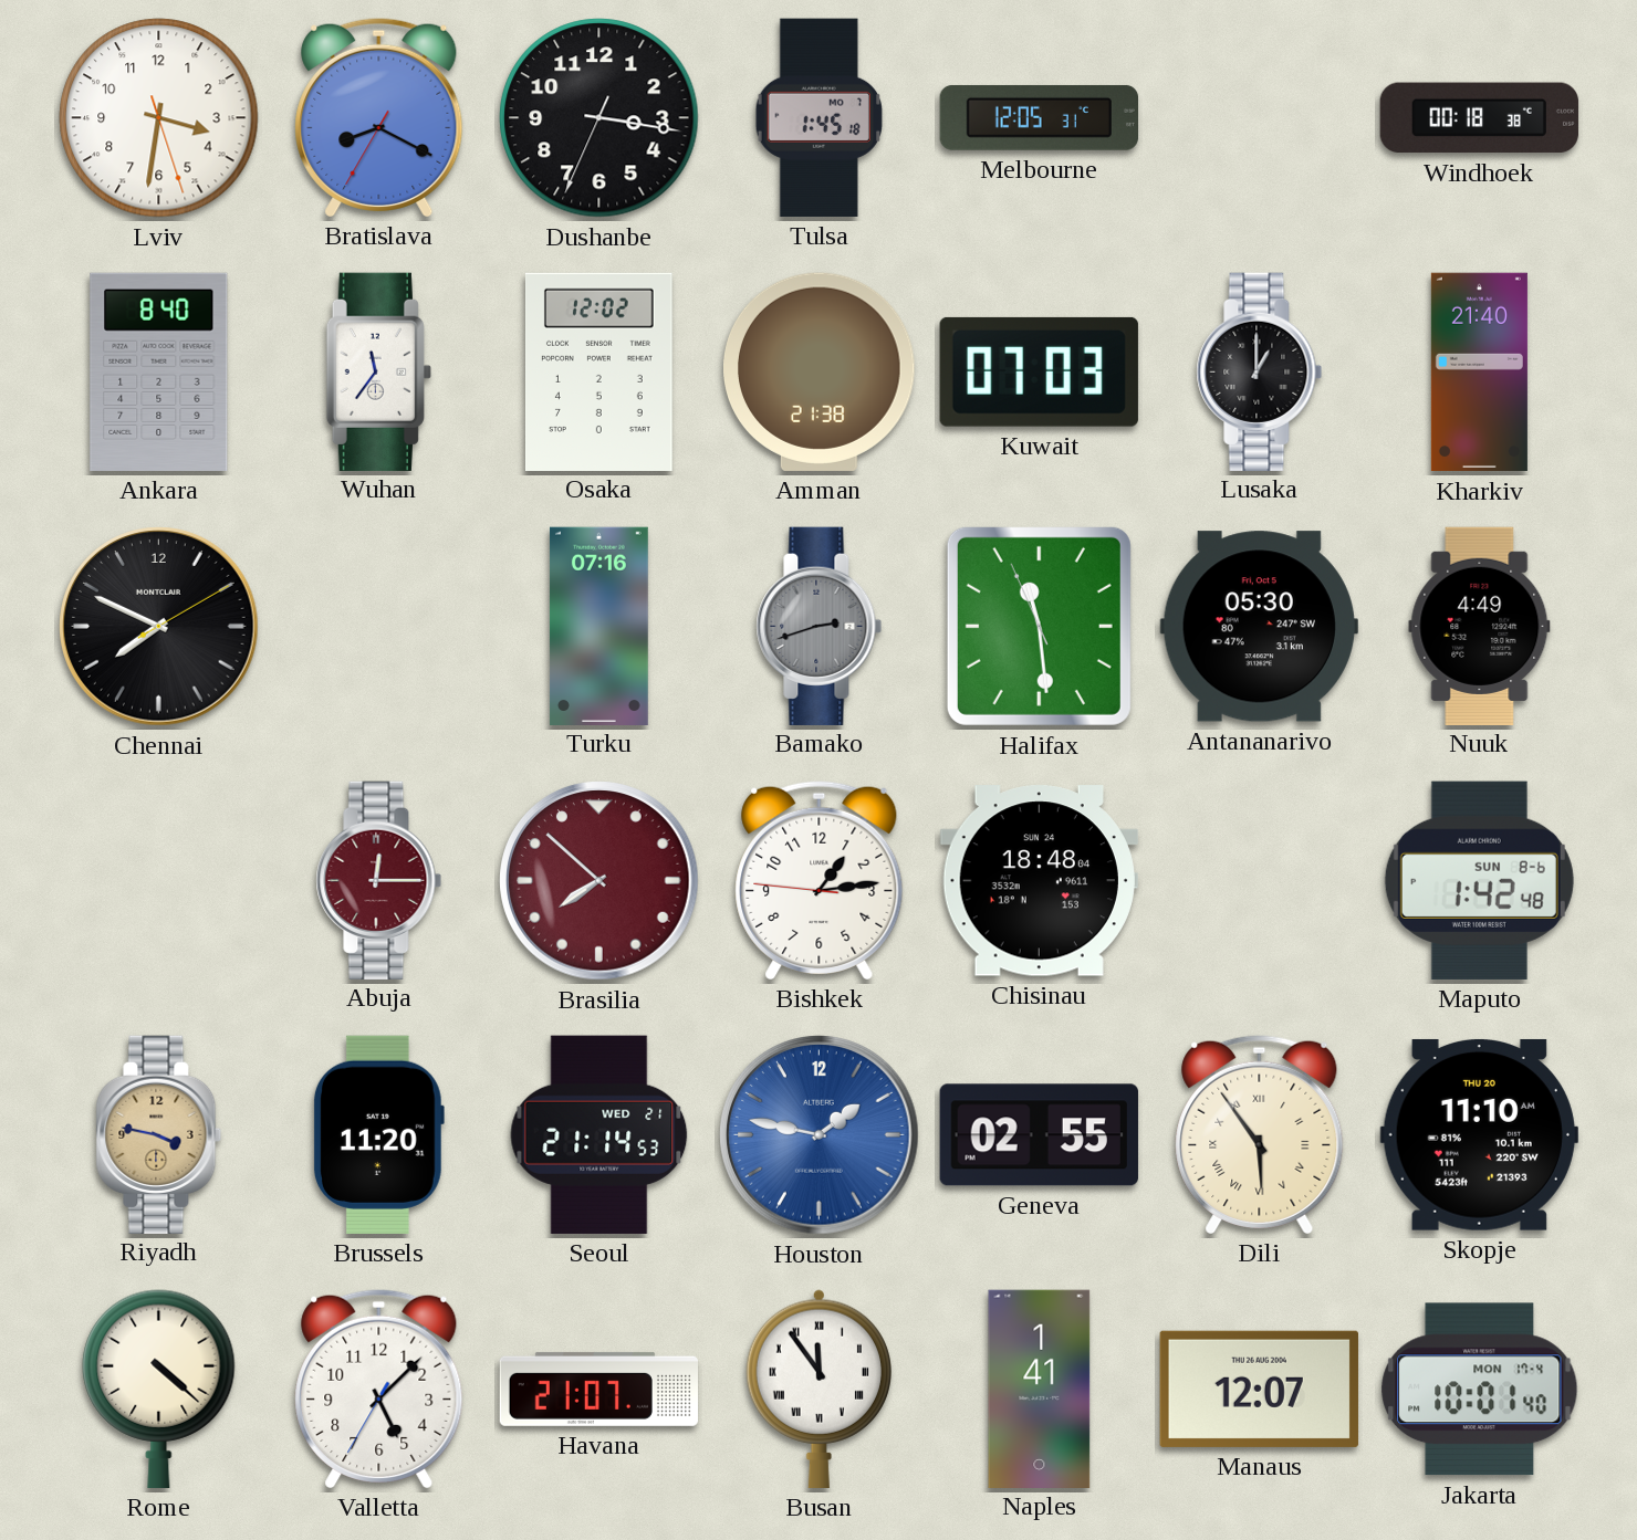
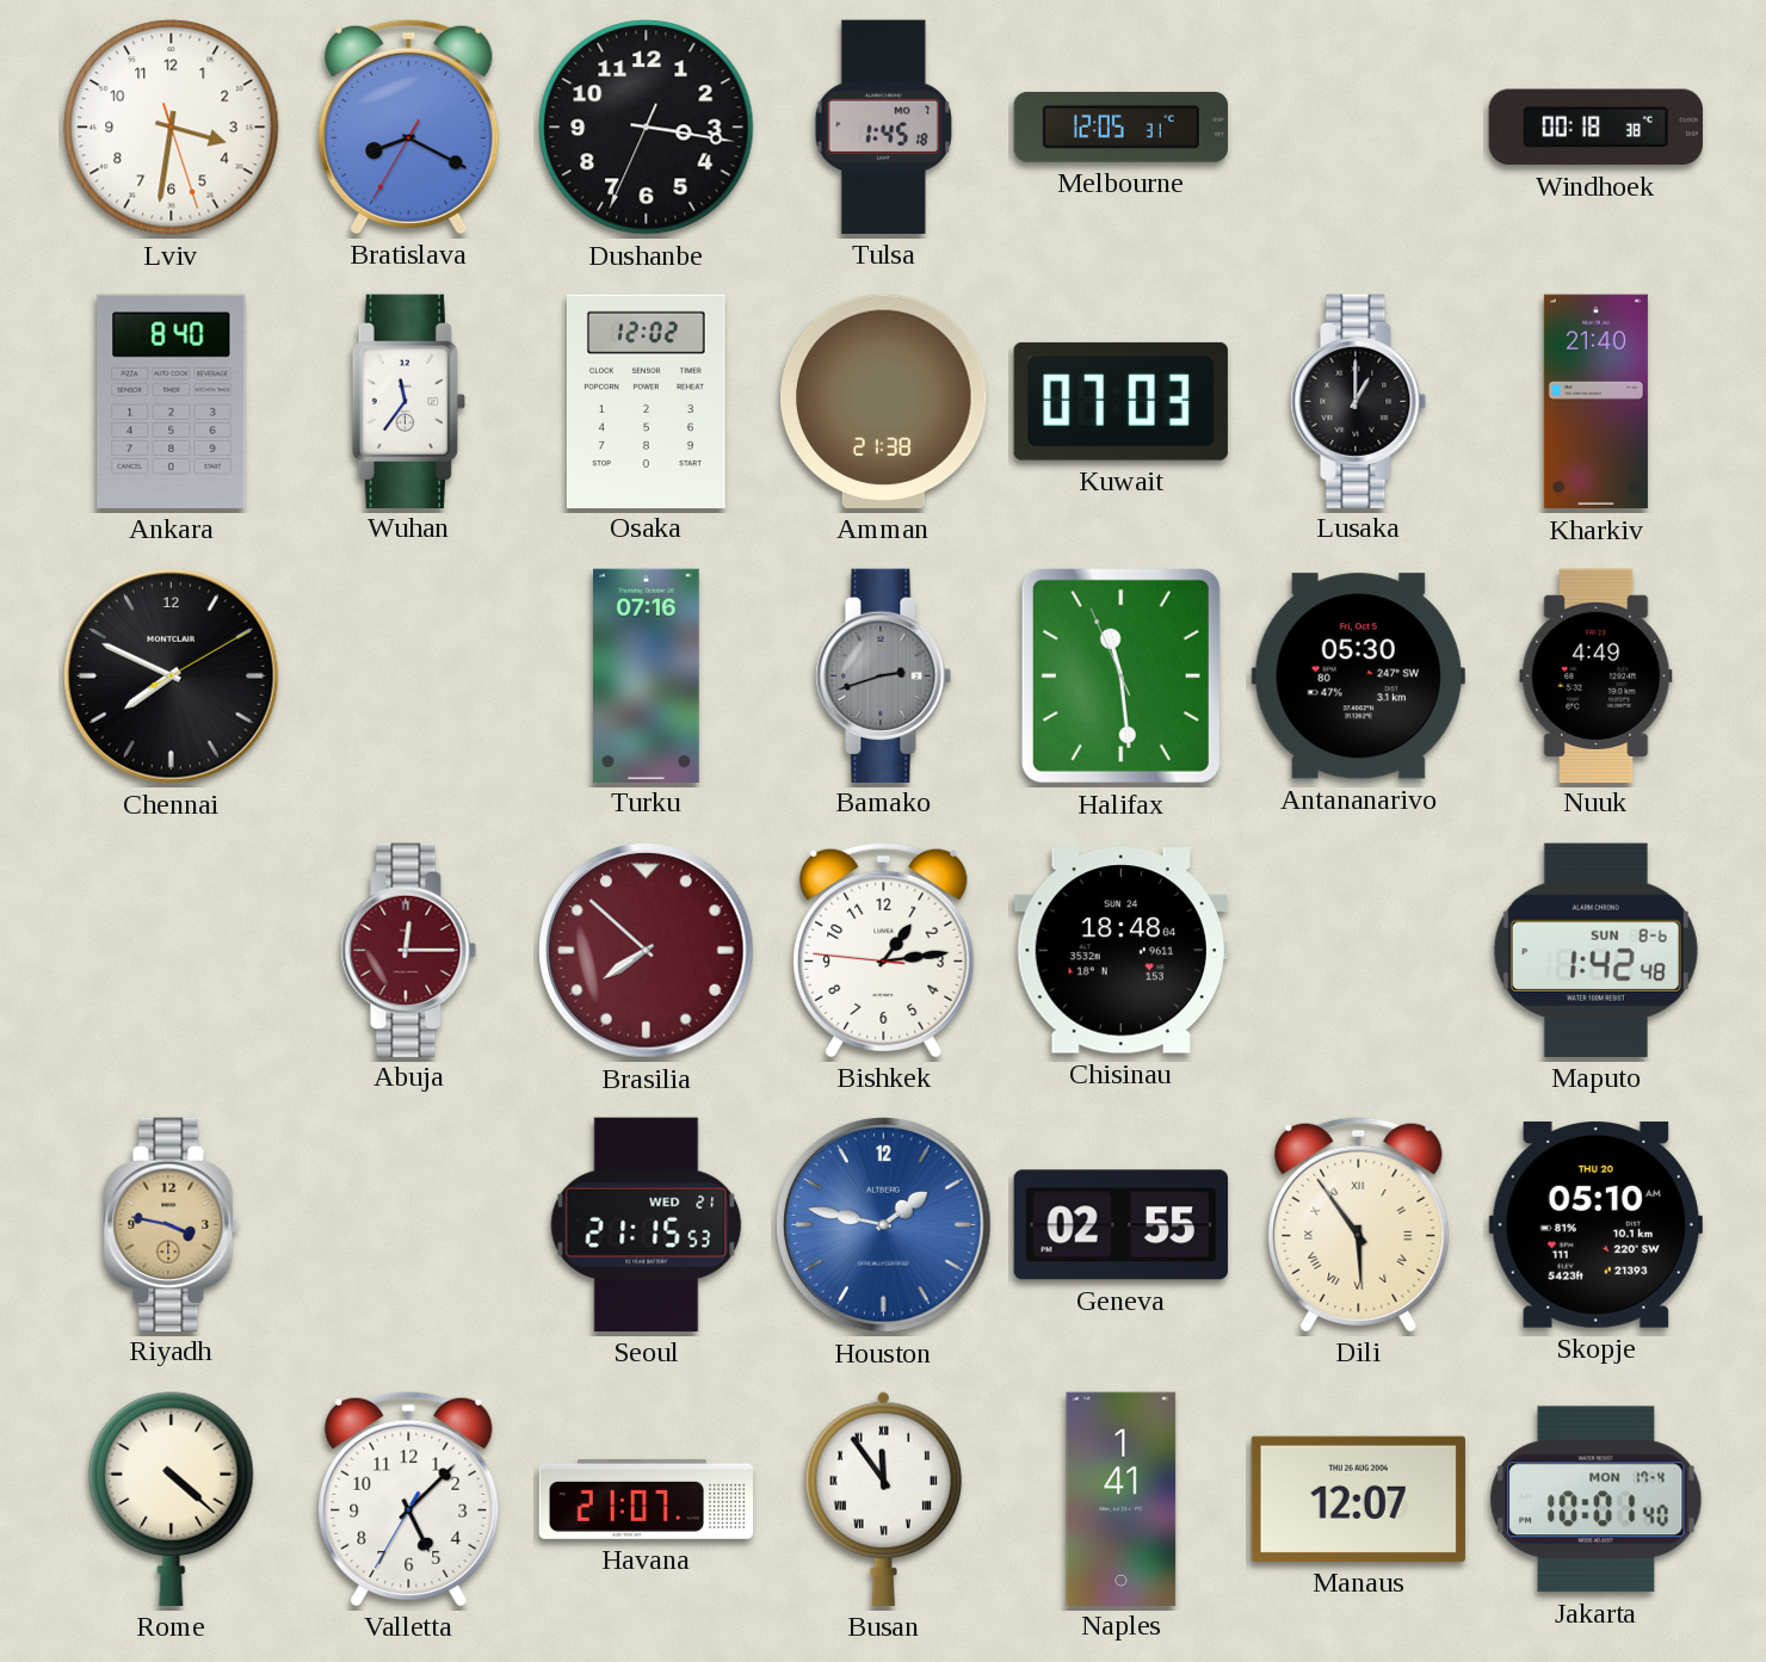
Brussels: 11:20 -> none
Seoul: 21:14 -> 21:15
Skopje: 11:10 -> 05:10
